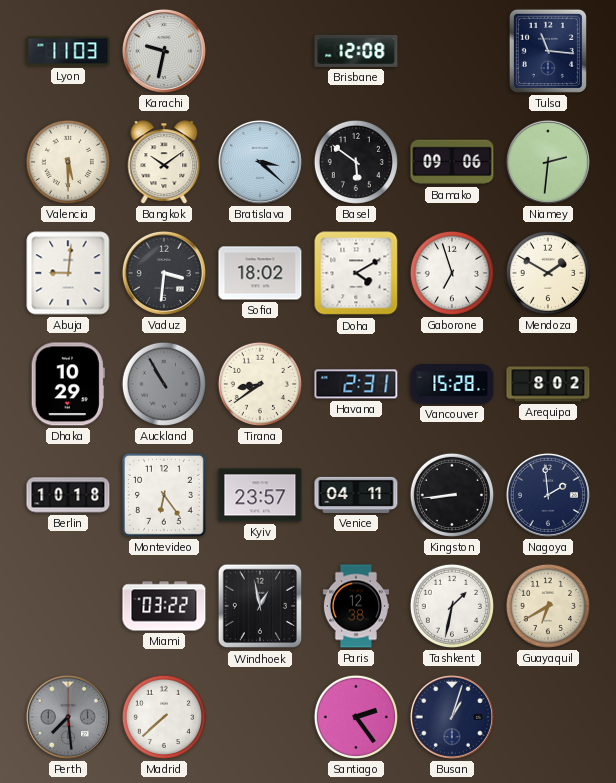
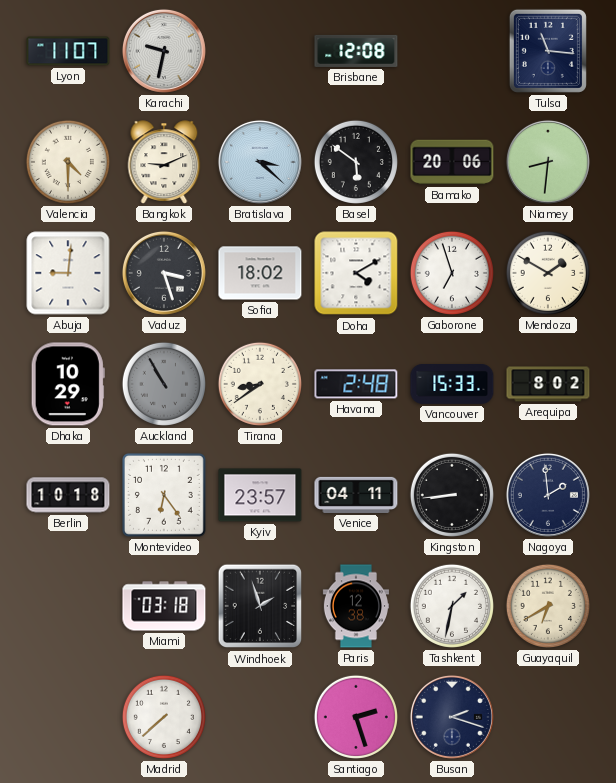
Lyon: 11:03 -> 11:07
Valencia: 5:30 -> 4:30
Bangkok: 10:09 -> 9:11
Bamako: 09:06 -> 20:06
Niamey: 2:31 -> 8:31
Vaduz: 3:31 -> 3:27
Havana: 2:31 -> 2:48
Vancouver: 15:28 -> 15:33
Miami: 03:22 -> 03:18
Windhoek: 12:58 -> 1:57
Perth: 7:29 -> none
Santiago: 2:24 -> 2:27
Busan: 1:03 -> 2:18
